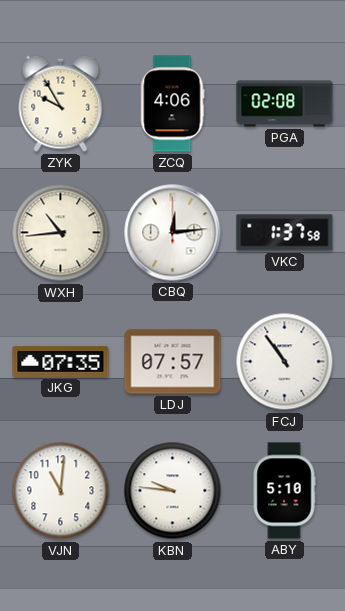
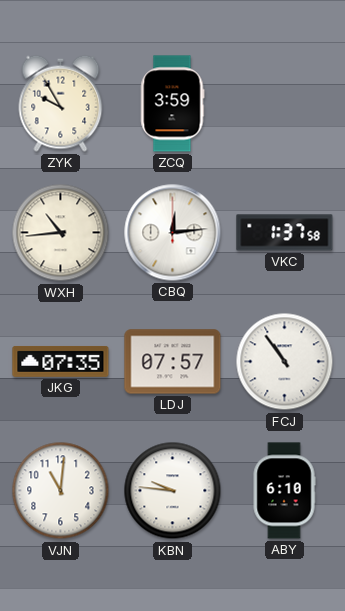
ZCQ: 4:06 -> 3:59
PGA: 02:08 -> none
ABY: 5:10 -> 6:10
